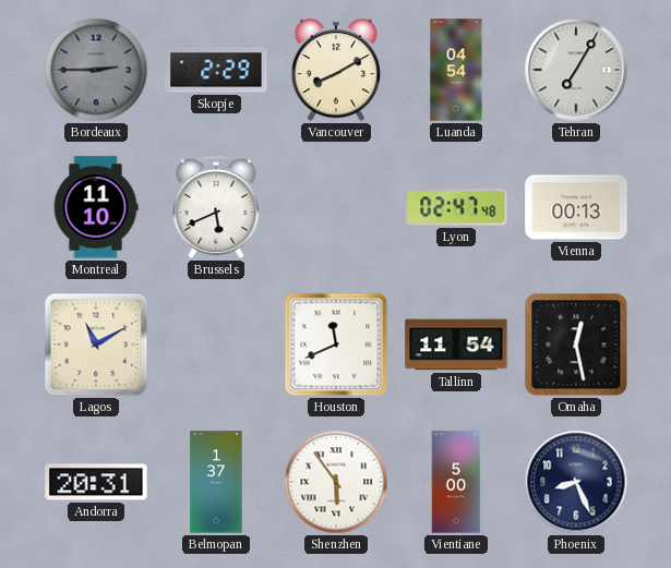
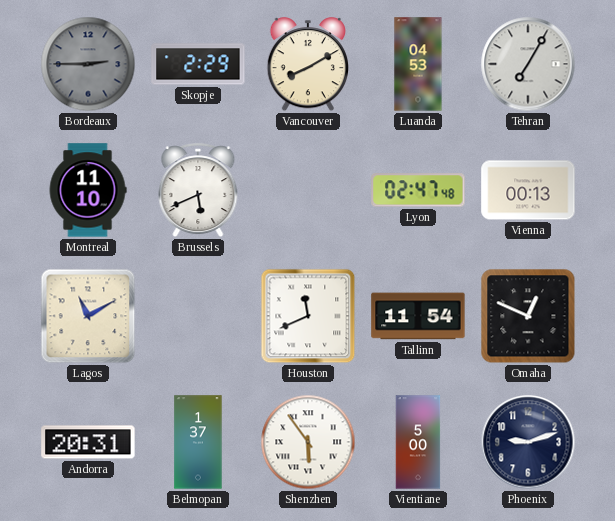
Luanda: 04:54 -> 04:53
Omaha: 12:28 -> 12:49
Phoenix: 8:26 -> 9:12
